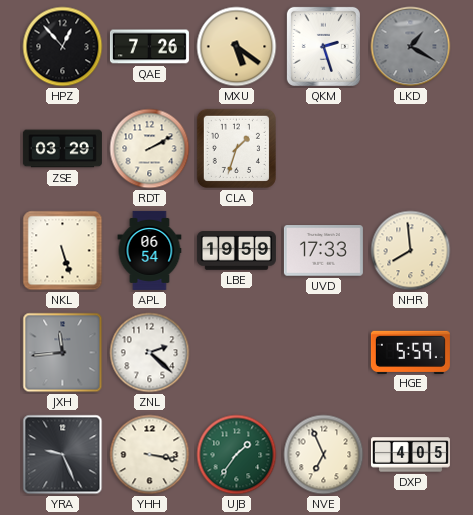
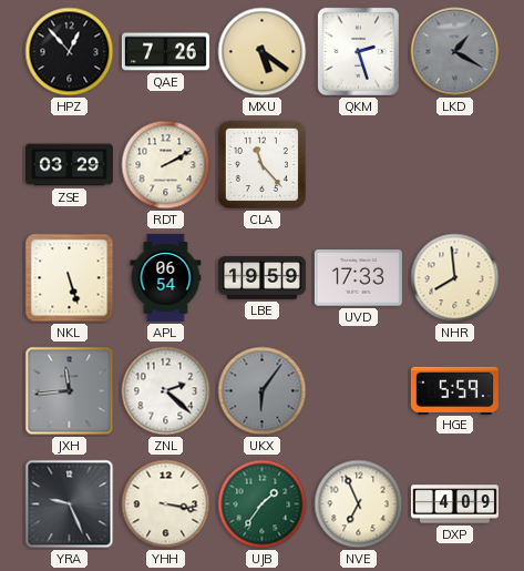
CLA: 1:33 -> 11:23
UKX: none -> 6:06
DXP: 4:05 -> 4:09
